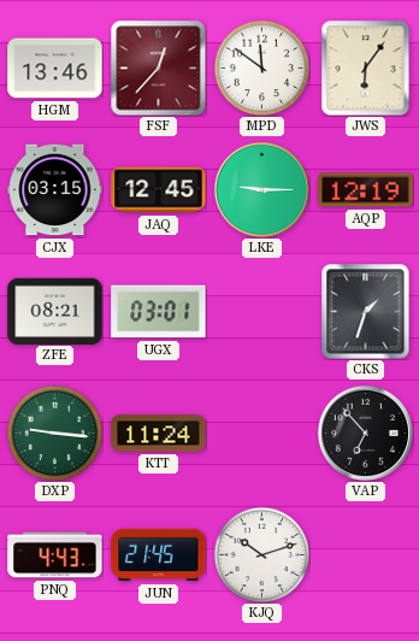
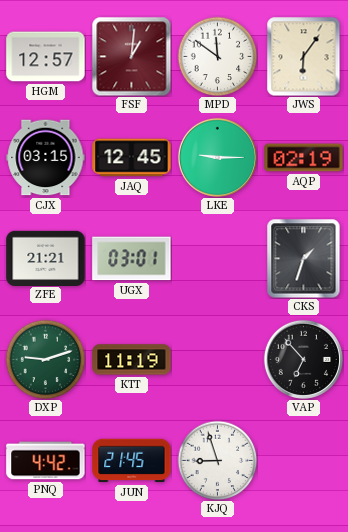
HGM: 13:46 -> 12:57
FSF: 12:37 -> 1:01
AQP: 12:19 -> 02:19
ZFE: 08:21 -> 21:21
DXP: 9:16 -> 9:12
KTT: 11:24 -> 11:19
PNQ: 4:43 -> 4:42
KJQ: 10:12 -> 8:57
